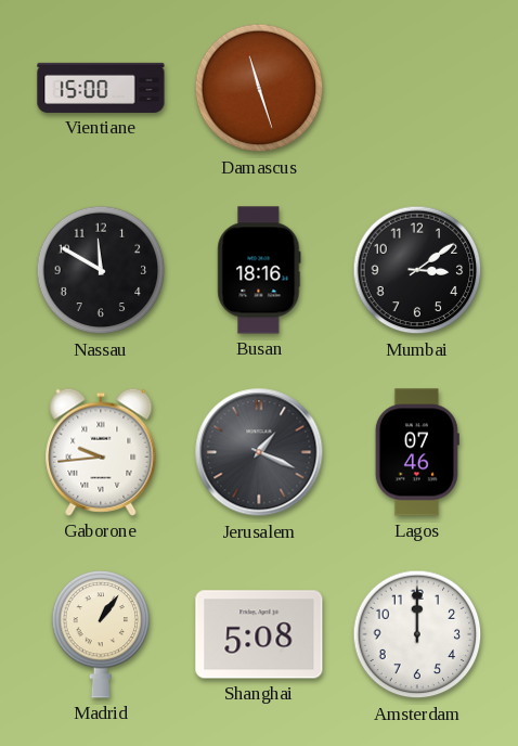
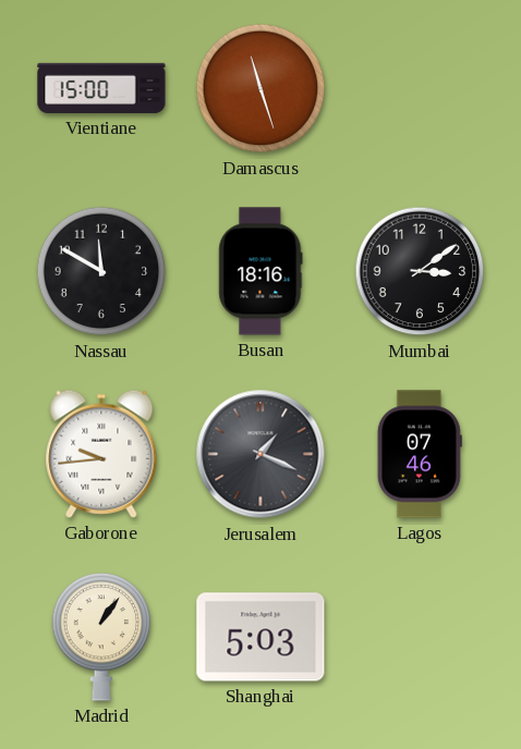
Shanghai: 5:08 -> 5:03
Amsterdam: 12:00 -> none
